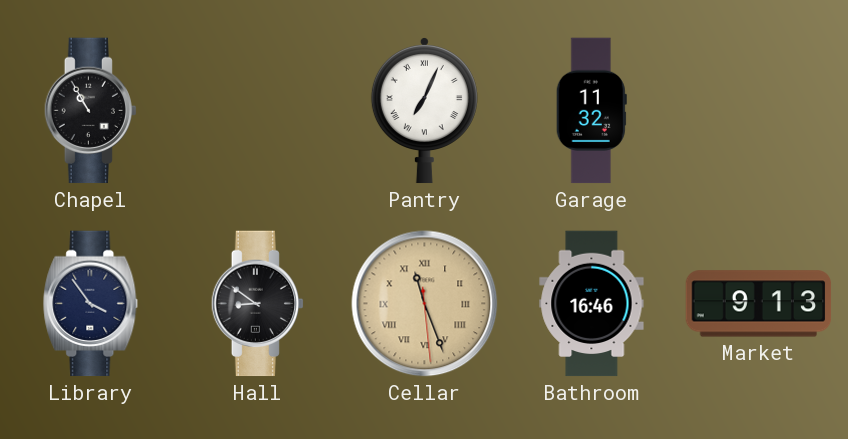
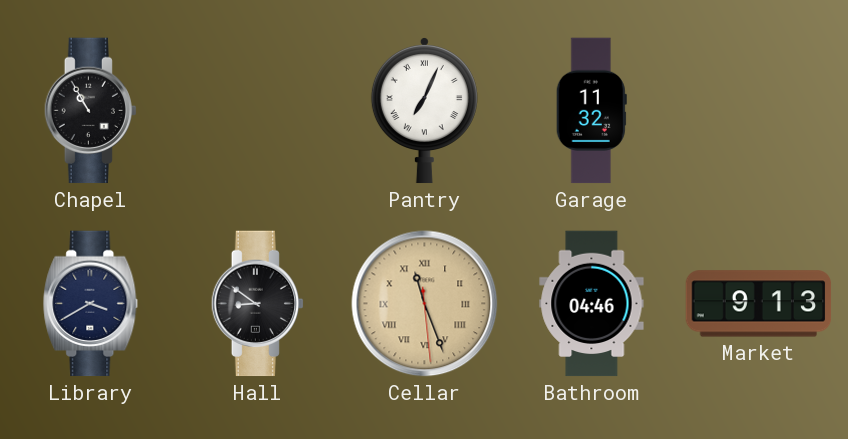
Library: 3:54 -> 3:40
Bathroom: 16:46 -> 04:46
